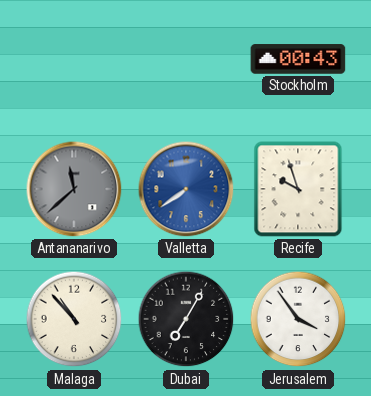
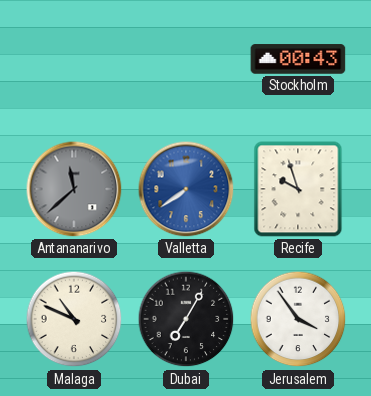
Malaga: 10:53 -> 10:49
